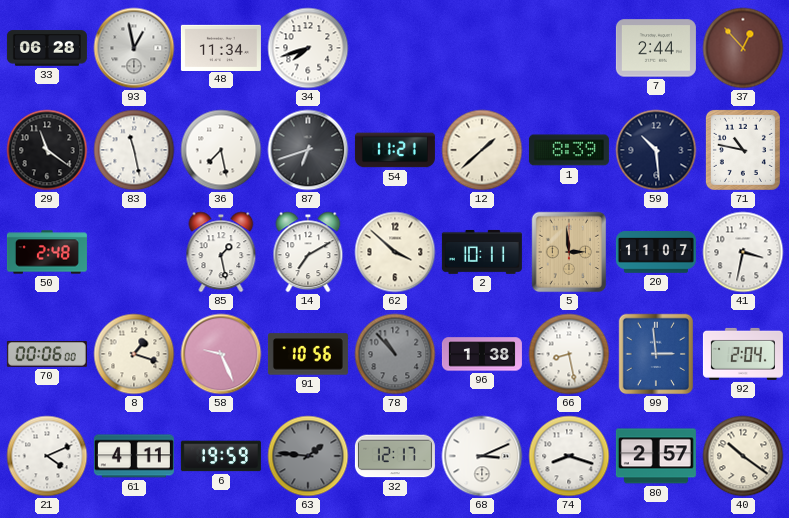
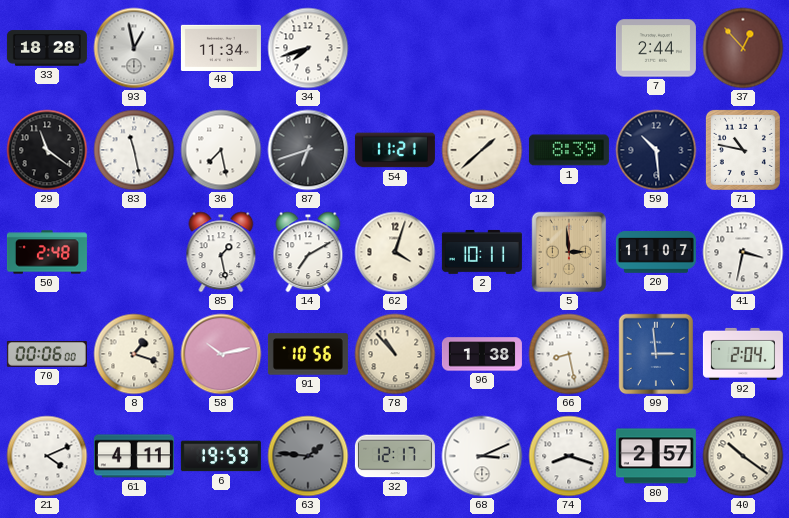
33: 06:28 -> 18:28
62: 3:52 -> 4:03
58: 9:26 -> 10:13
78 dial: grey -> cream
